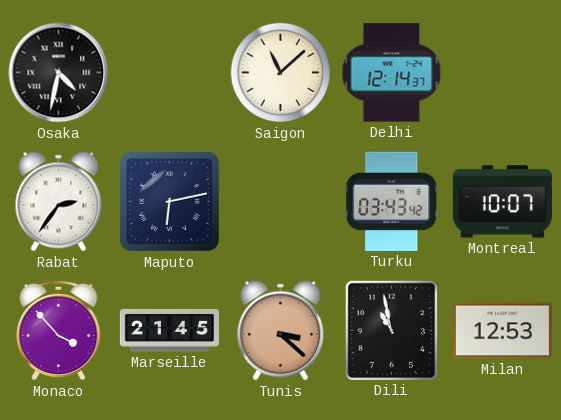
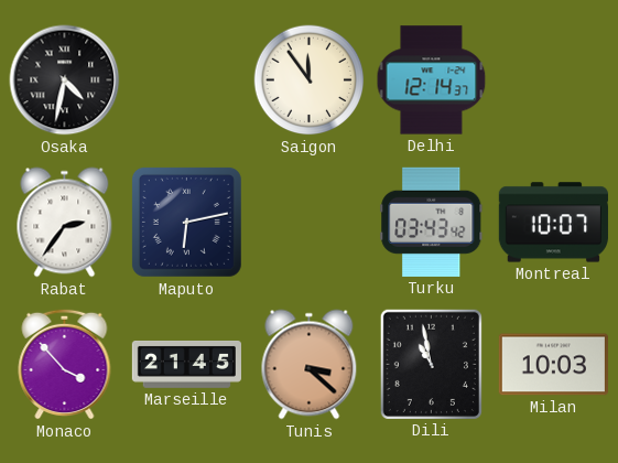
Saigon: 11:08 -> 11:54
Milan: 12:53 -> 10:03
